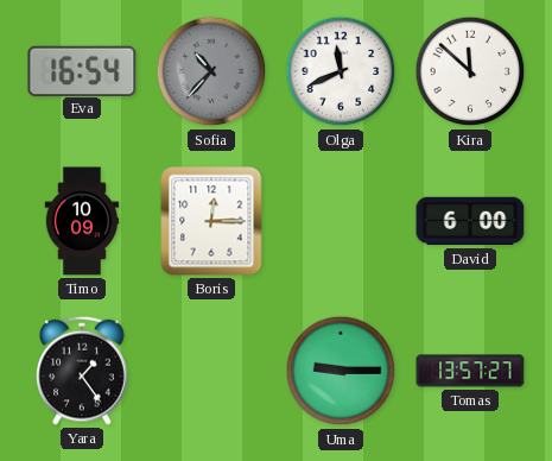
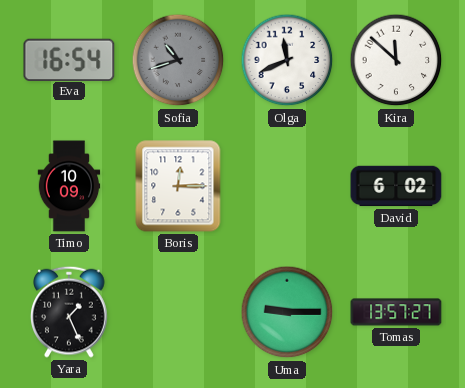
Sofia: 10:37 -> 10:42
David: 6:00 -> 6:02
Yara: 1:24 -> 1:26
